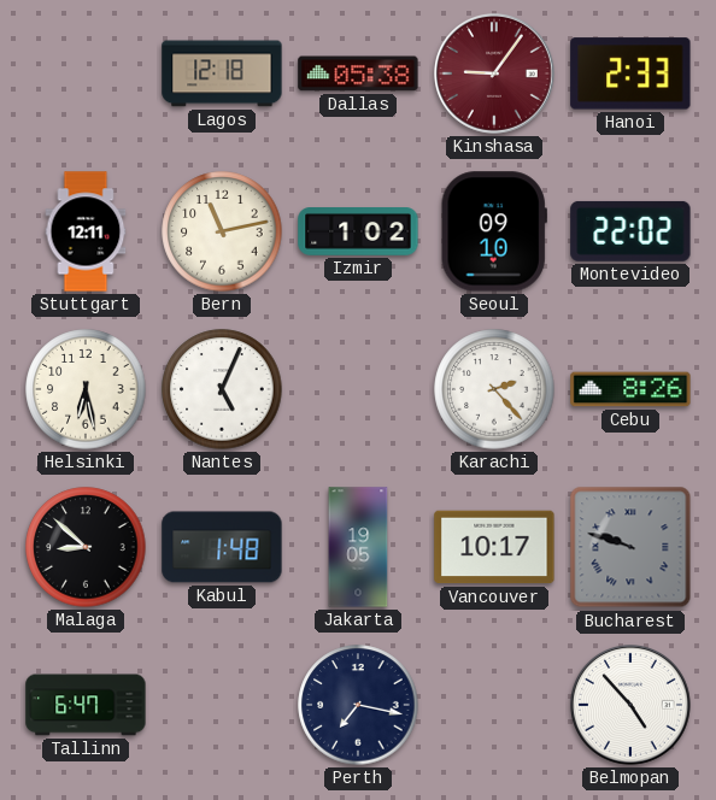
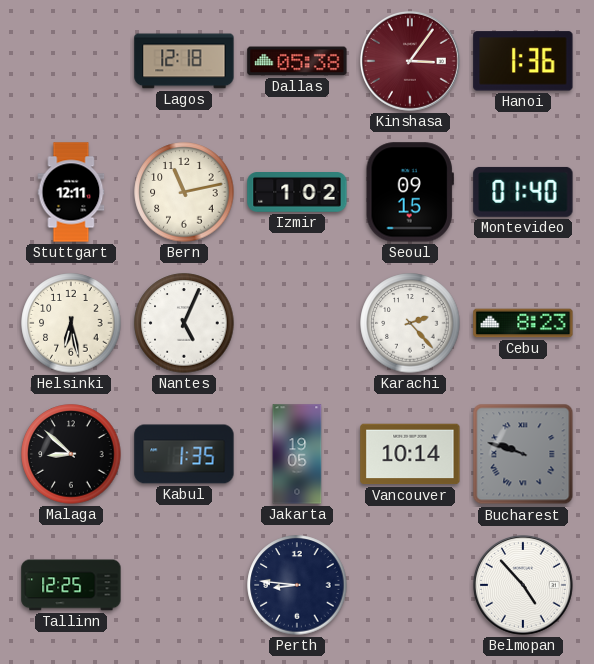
Kinshasa: 9:06 -> 3:06
Hanoi: 2:33 -> 1:36
Seoul: 09:10 -> 09:15
Montevideo: 22:02 -> 01:40
Cebu: 8:26 -> 8:23
Kabul: 1:48 -> 1:35
Vancouver: 10:17 -> 10:14
Tallinn: 6:47 -> 12:25
Perth: 7:17 -> 8:46
